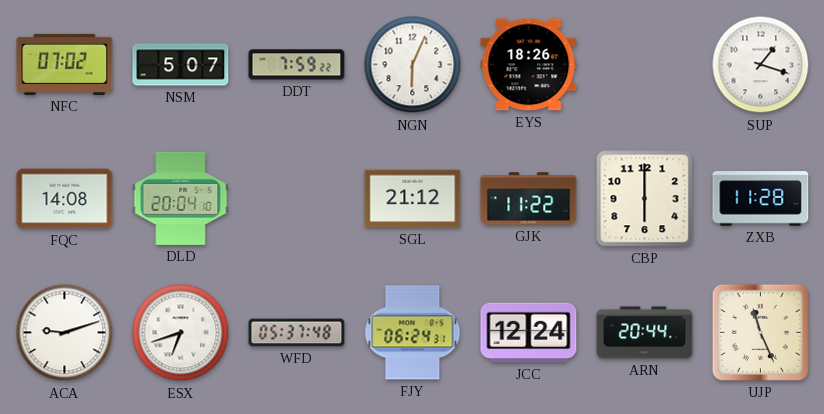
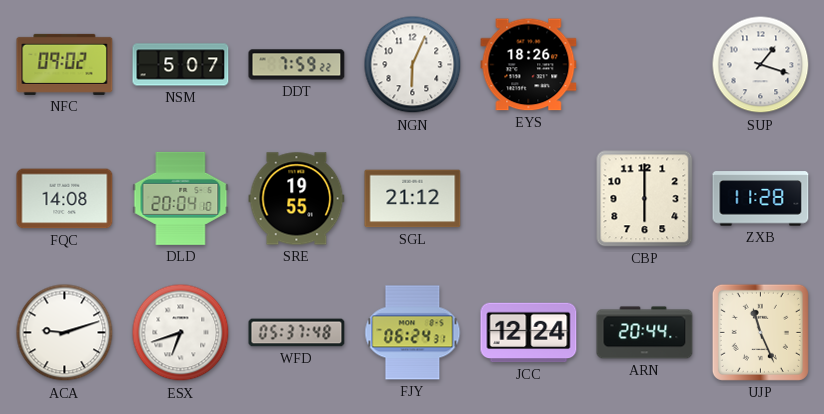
NFC: 07:02 -> 09:02
SRE: none -> 19:55
GJK: 11:22 -> none
